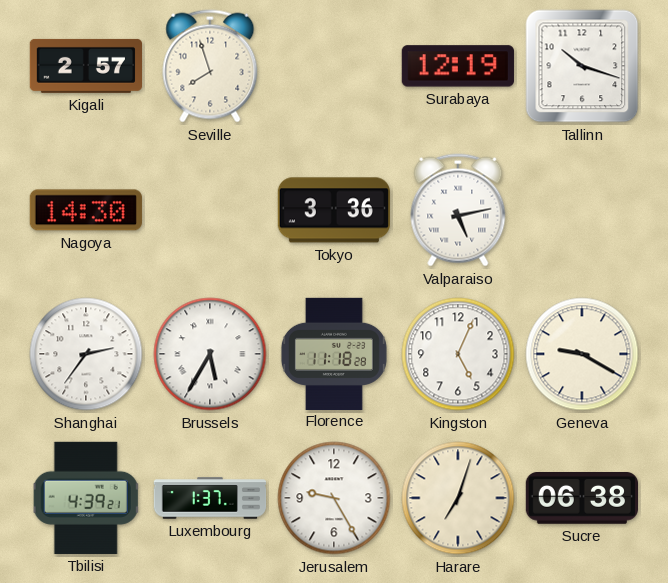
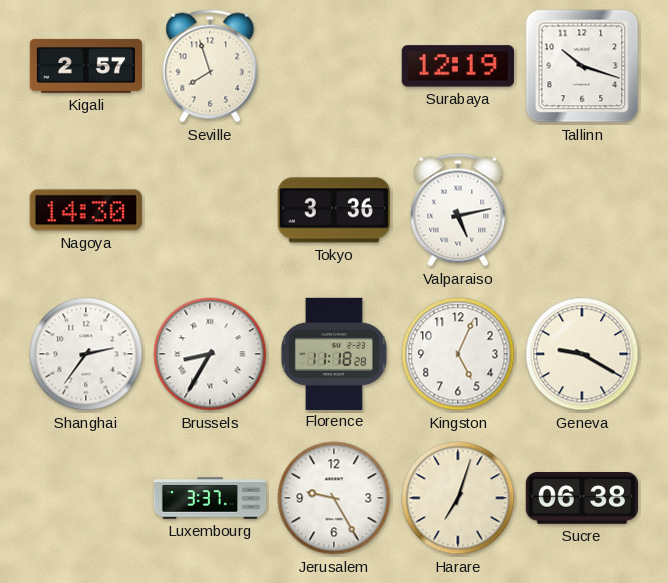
Brussels: 5:35 -> 8:35
Tbilisi: 4:39 -> none
Luxembourg: 1:37 -> 3:37
